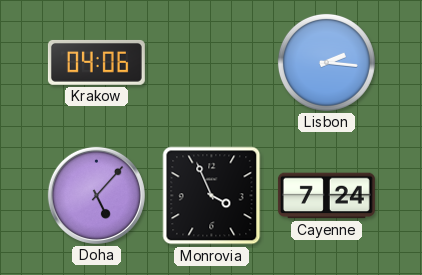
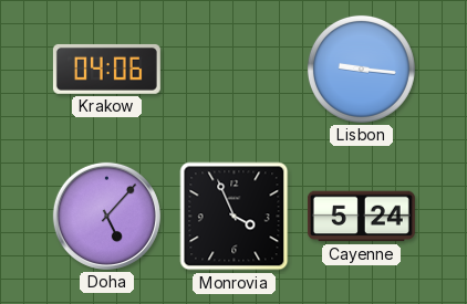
Lisbon: 2:16 -> 9:16
Cayenne: 7:24 -> 5:24
